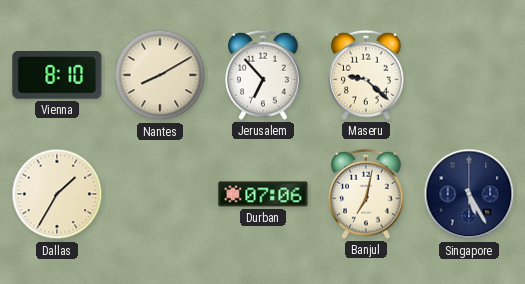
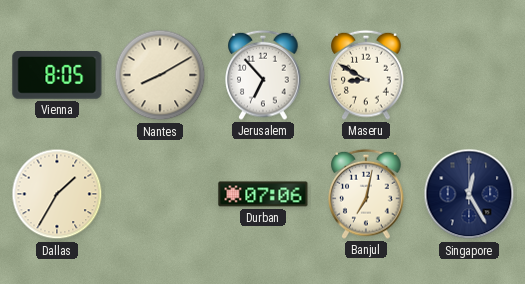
Vienna: 8:10 -> 8:05
Maseru: 9:22 -> 8:50
Singapore: 5:25 -> 12:25
